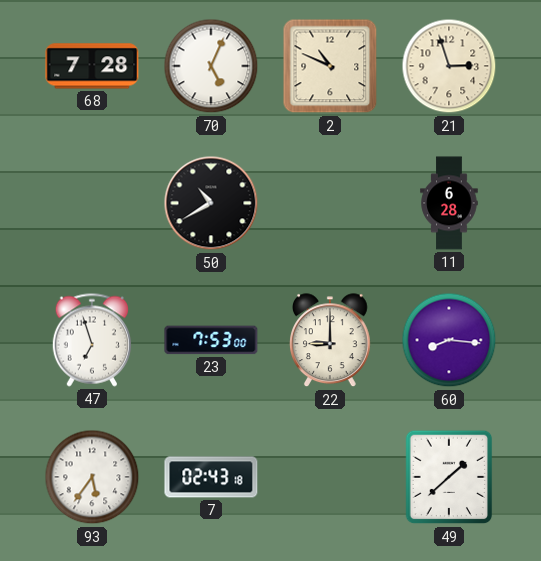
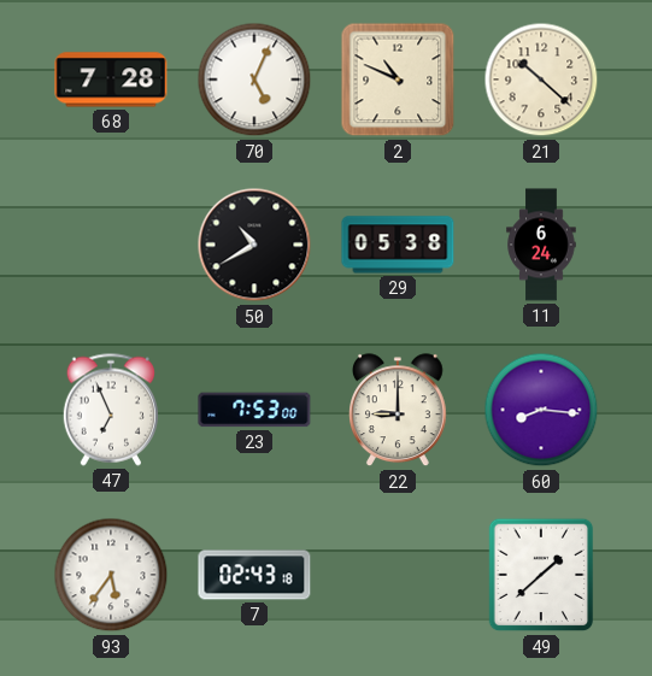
21: 2:57 -> 10:22
29: none -> 05:38
11: 6:28 -> 6:24
47: 6:57 -> 6:56
